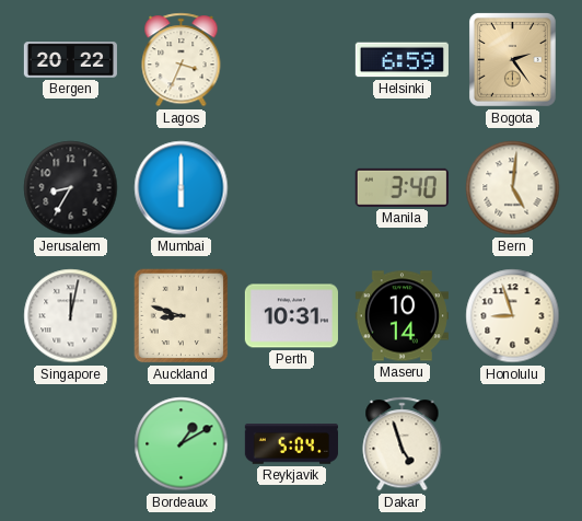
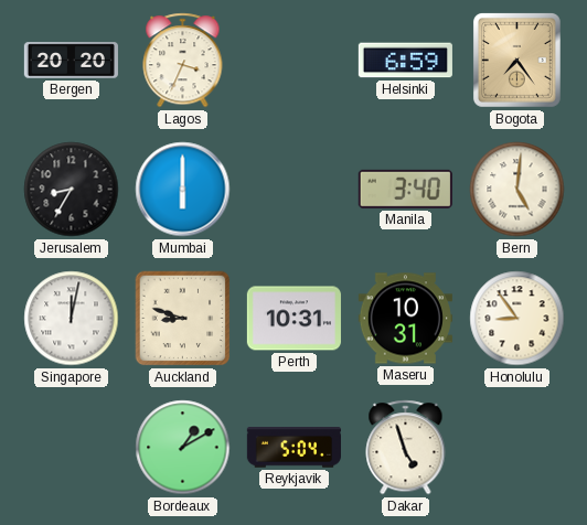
Bergen: 20:22 -> 20:20
Bogota: 2:24 -> 7:24
Maseru: 10:14 -> 10:31
Honolulu: 8:57 -> 8:54
